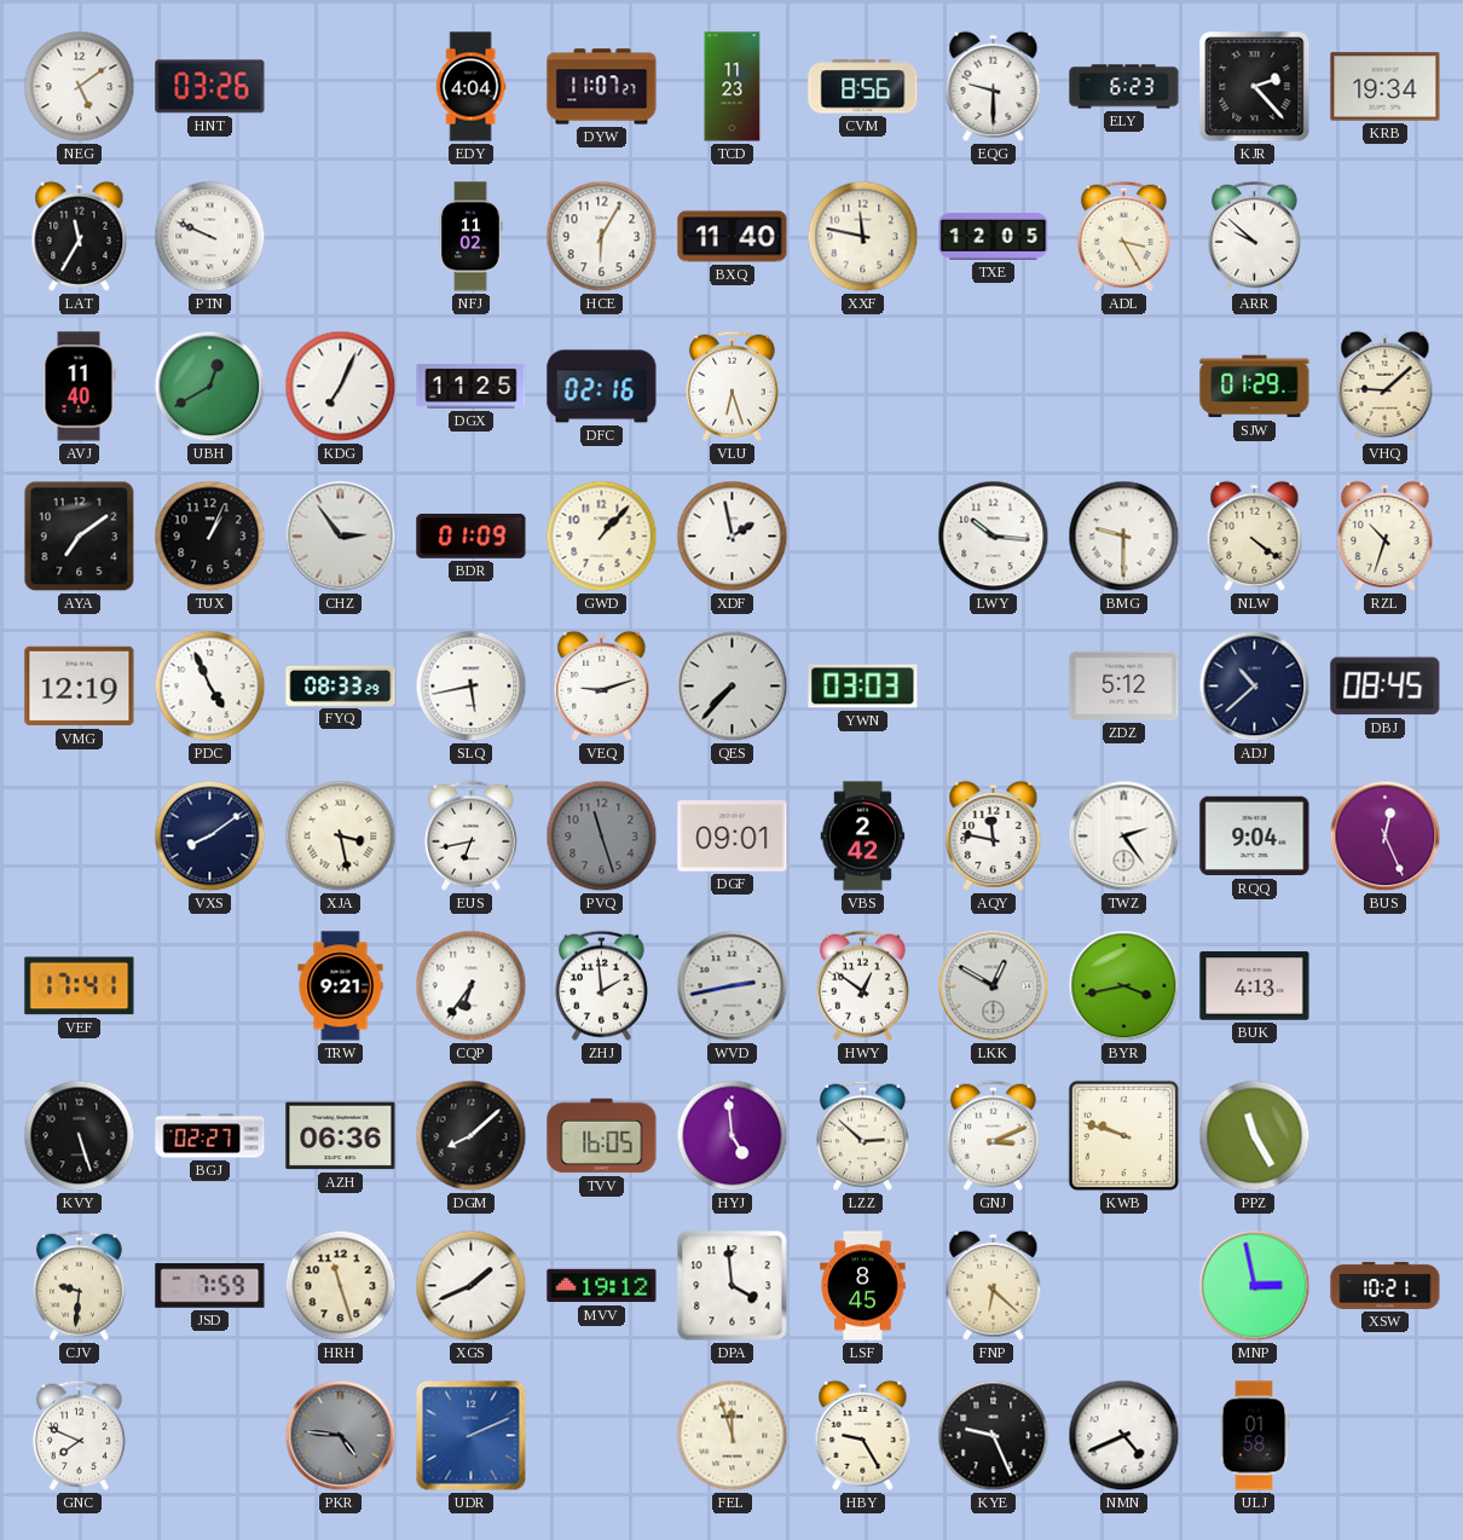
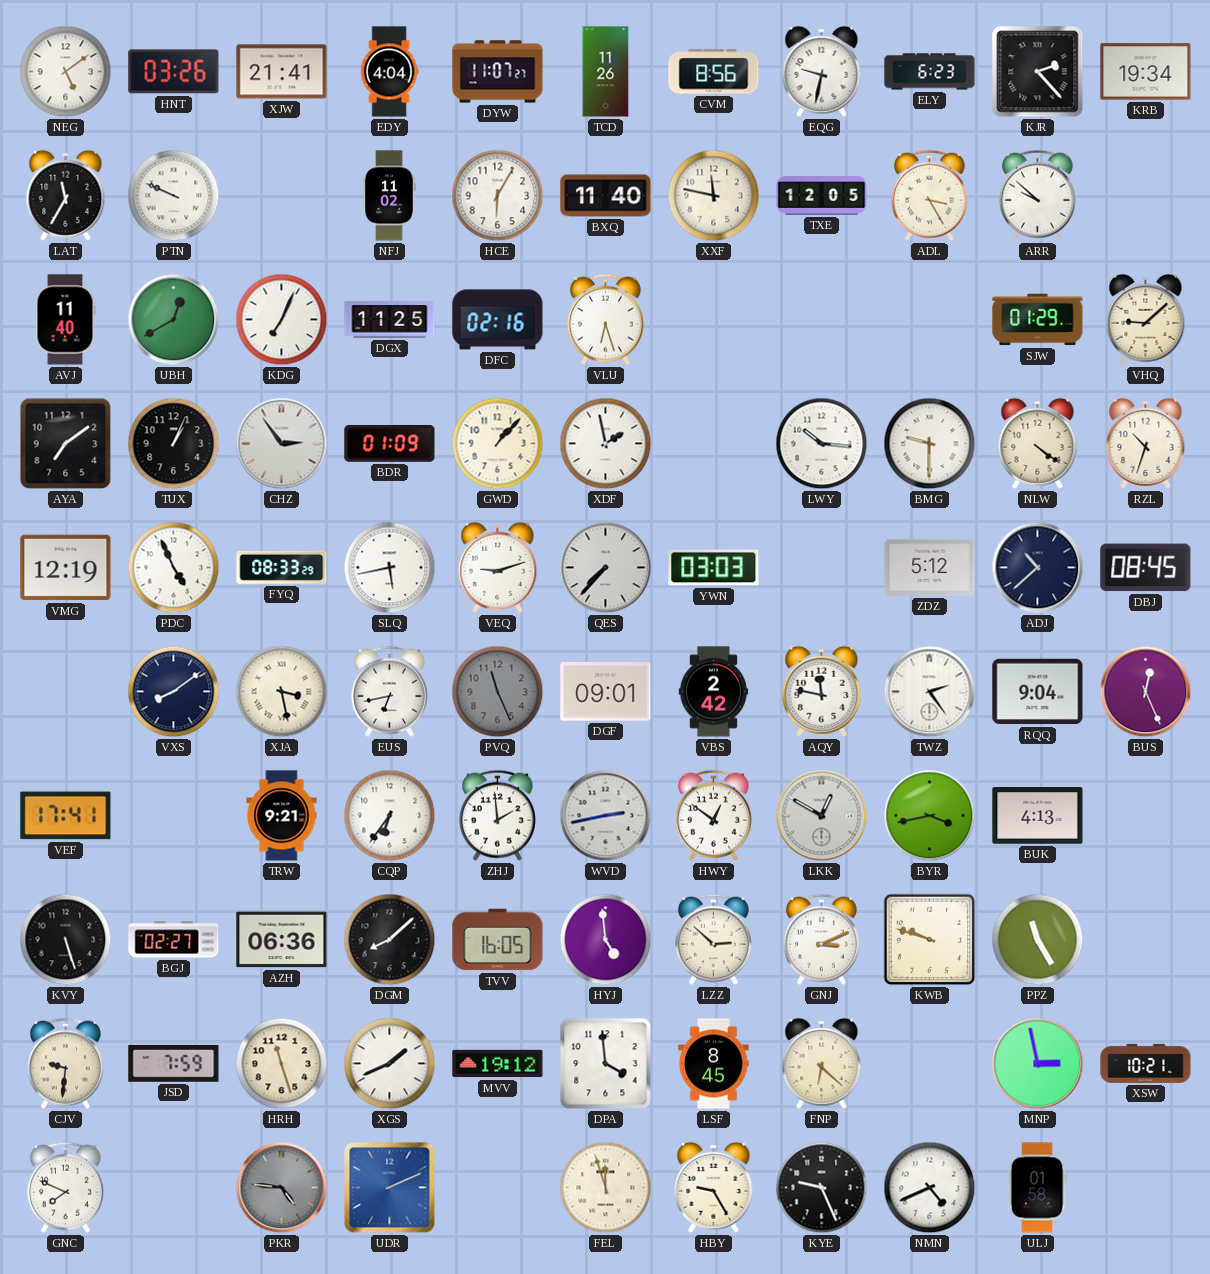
XJW: none -> 21:41
TCD: 11:23 -> 11:26
EQG: 9:30 -> 9:32
PVQ: 11:27 -> 11:26
